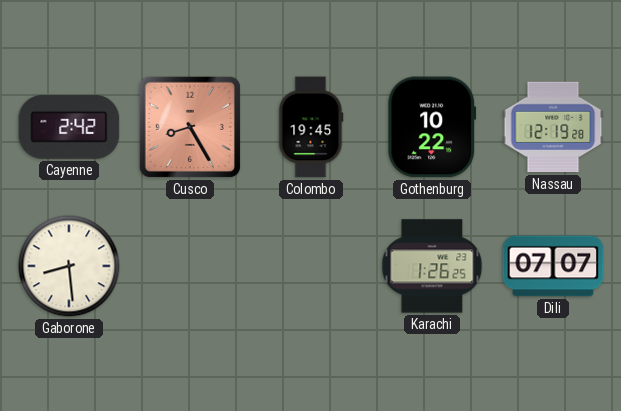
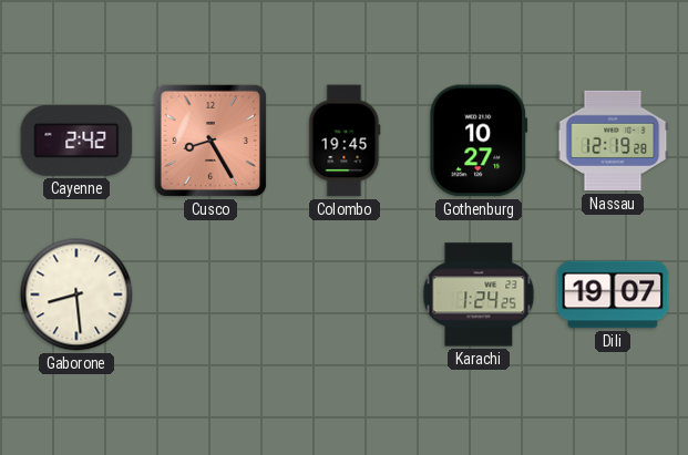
Gothenburg: 10:22 -> 10:27
Karachi: 1:26 -> 1:24
Dili: 07:07 -> 19:07
